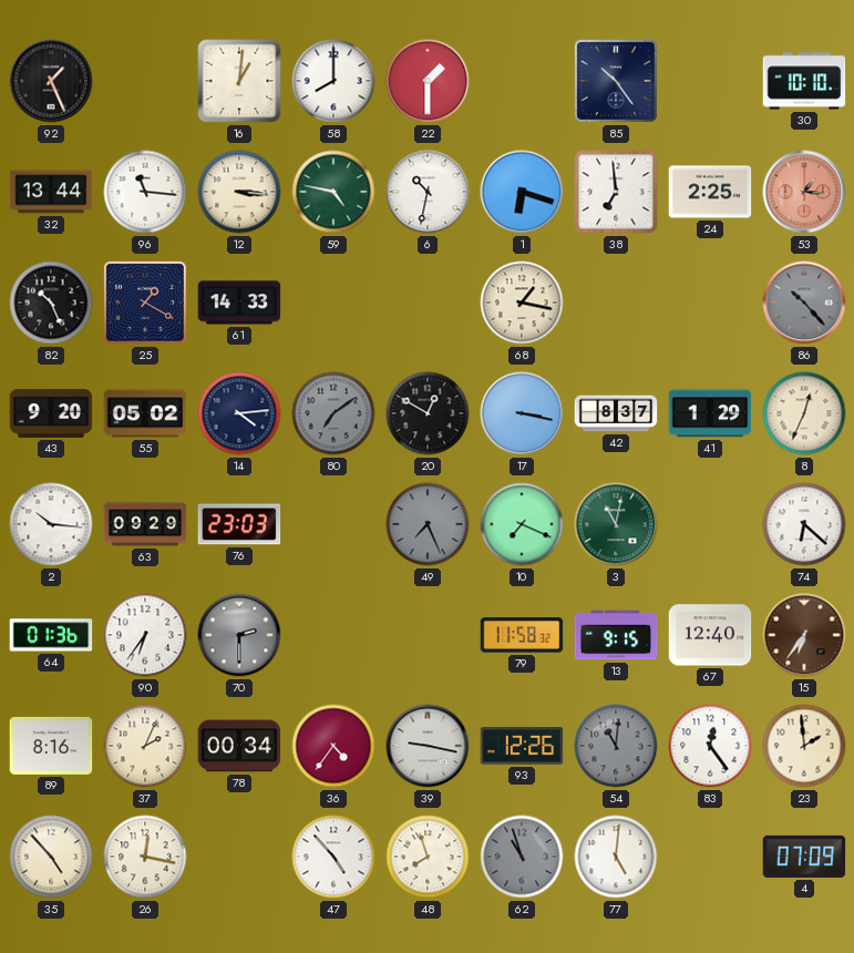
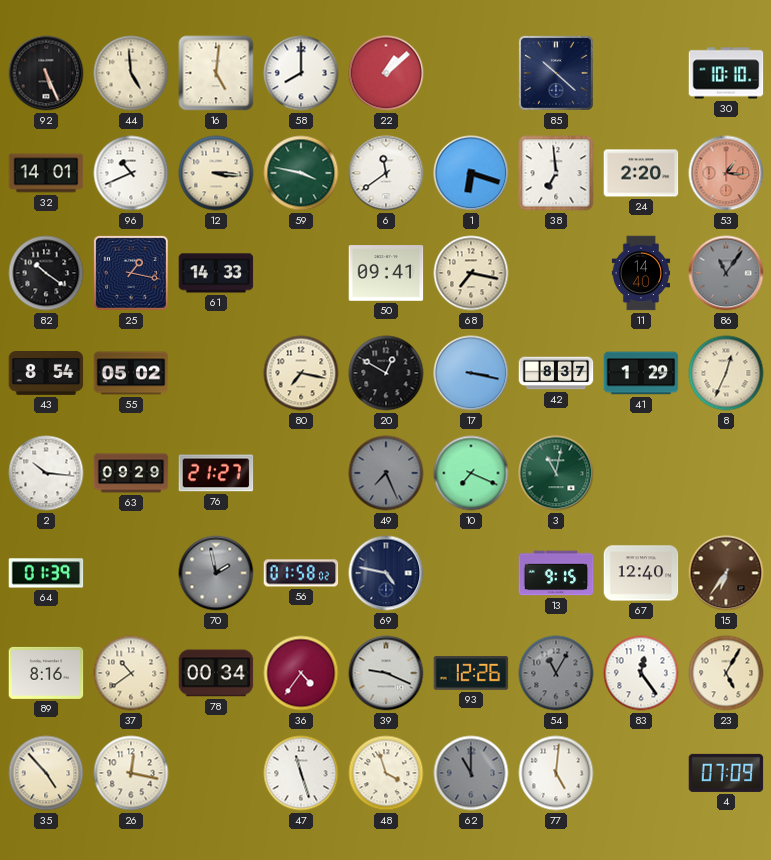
92: 1:26 -> 5:26
44: none -> 4:59
16: 1:01 -> 5:01
22: 1:30 -> 1:08
85: 10:24 -> 10:22
32: 13:44 -> 14:01
96: 11:16 -> 10:41
59: 4:47 -> 3:47
6: 10:32 -> 11:39
24: 2:25 -> 2:20
82: 10:26 -> 10:21
25: 1:20 -> 1:17
50: none -> 09:41
68: 1:17 -> 7:17
11: none -> 14:40
86: 10:23 -> 11:06
43: 9:20 -> 8:54
14: 4:14 -> none
80: 7:09 -> 7:17
80 dial: grey -> cream
76: 23:03 -> 21:27
74: 6:22 -> none
64: 01:36 -> 01:39
90: 6:36 -> none
70: 2:30 -> 1:58
56: none -> 01:58
69: none -> 4:47
79: 11:58 -> none
37: 2:04 -> 10:39
39: 9:17 -> 9:19
54: 11:01 -> 11:05
23: 1:59 -> 5:05
47: 4:53 -> 11:27
48: 7:57 -> 3:57
62: 10:57 -> 11:00
